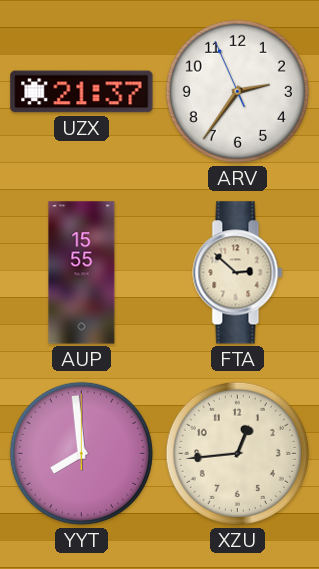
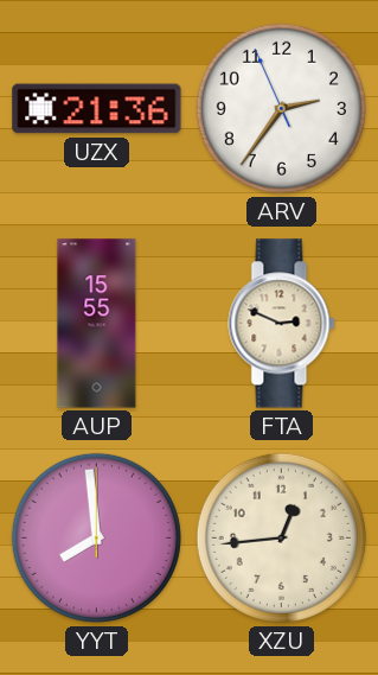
UZX: 21:37 -> 21:36
FTA: 2:52 -> 2:49
